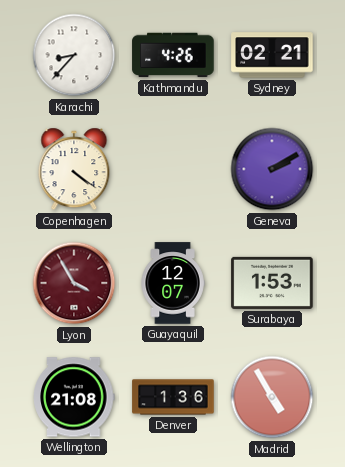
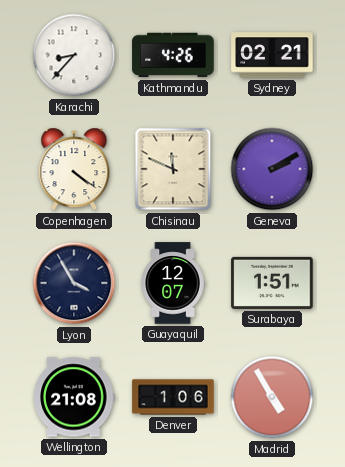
Chisinau: none -> 11:49
Lyon dial: burgundy -> navy
Surabaya: 1:53 -> 1:51
Denver: 1:36 -> 1:06
